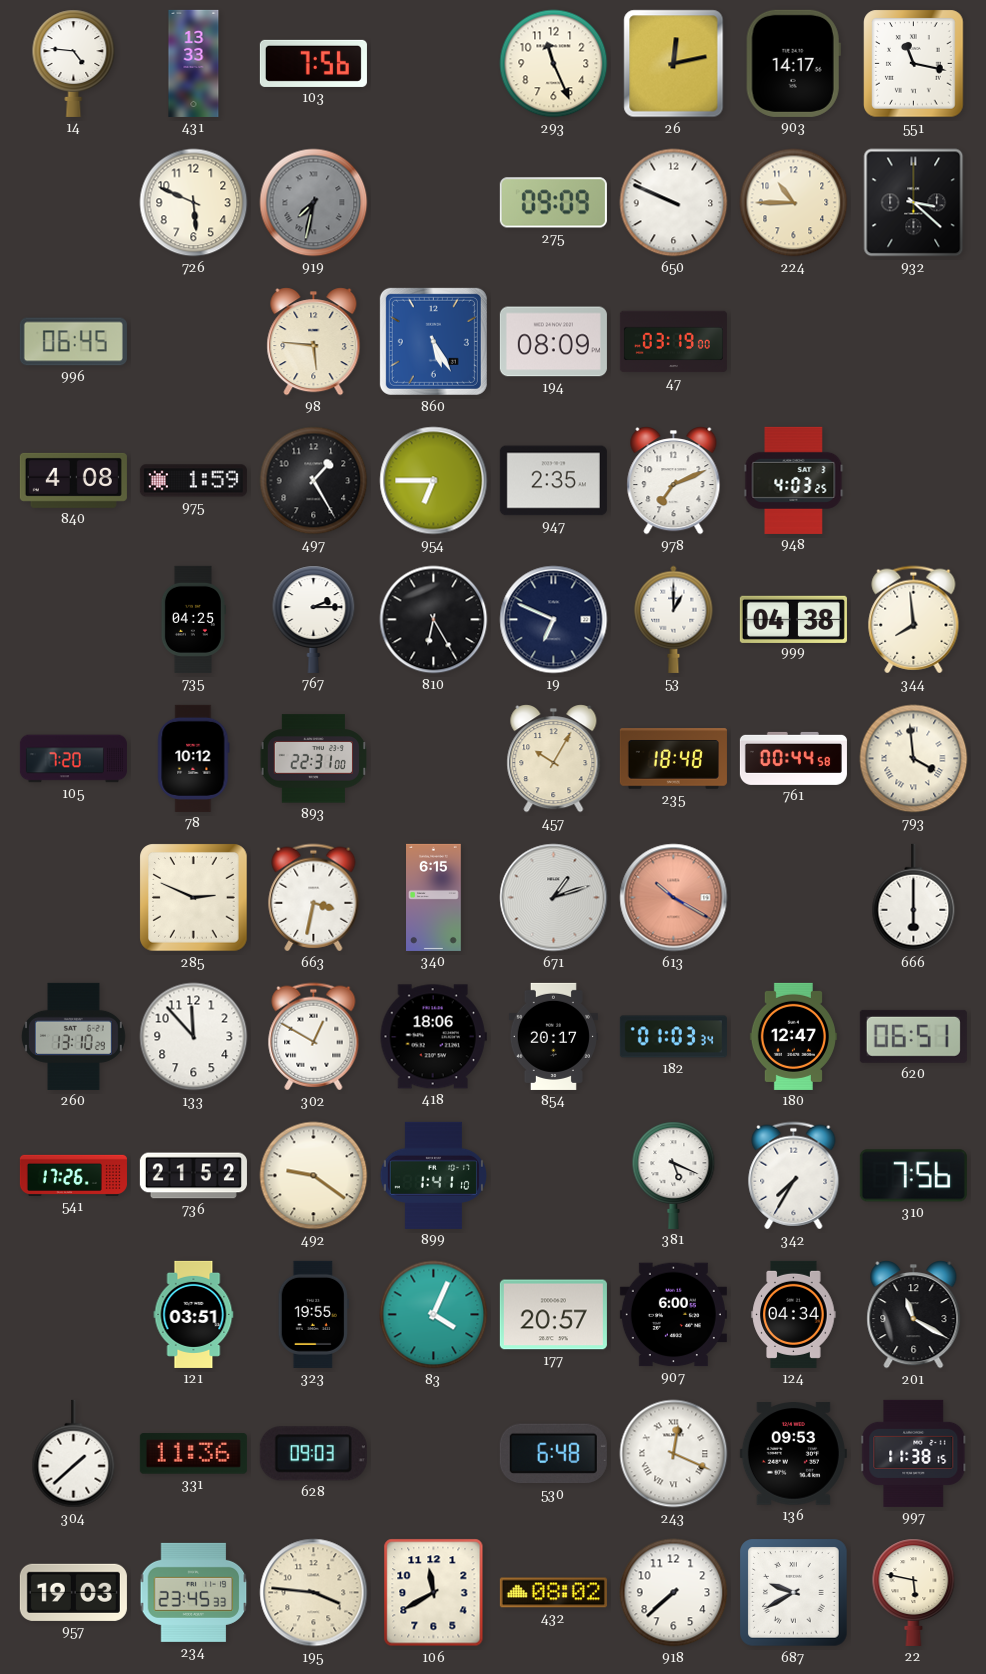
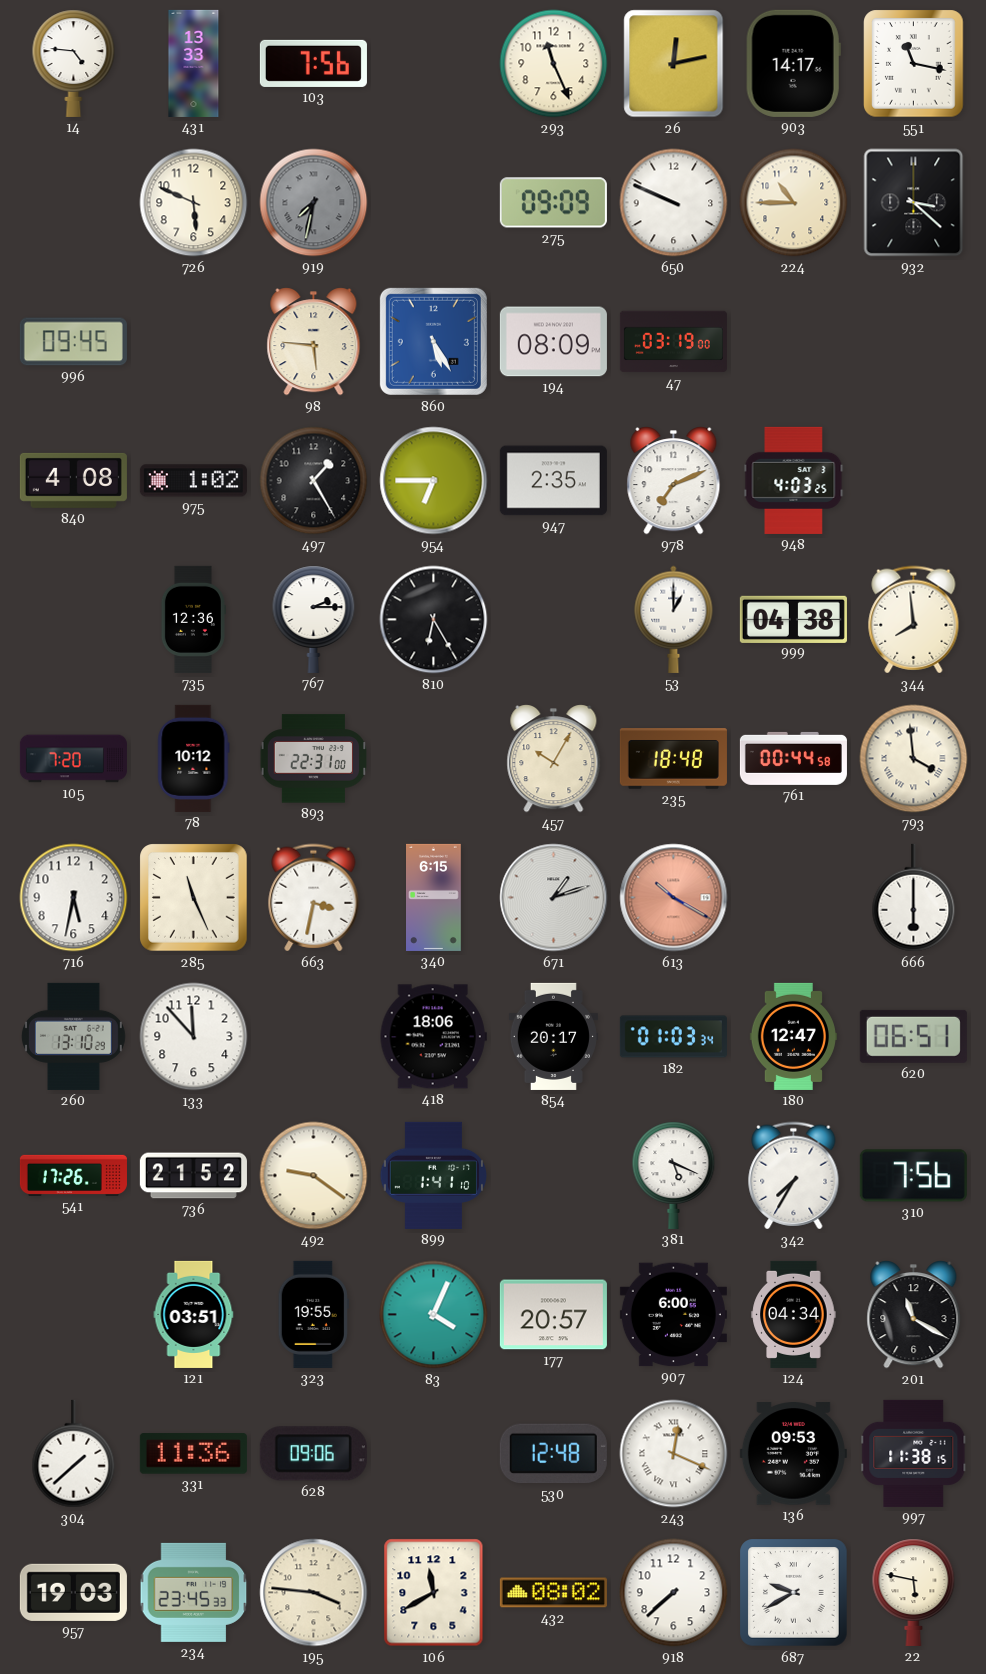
996: 06:45 -> 09:45
975: 1:59 -> 1:02
735: 04:25 -> 12:36
19: 6:49 -> none
716: none -> 5:32
285: 2:49 -> 11:26
302: 12:50 -> none
628: 09:03 -> 09:06
530: 6:48 -> 12:48
